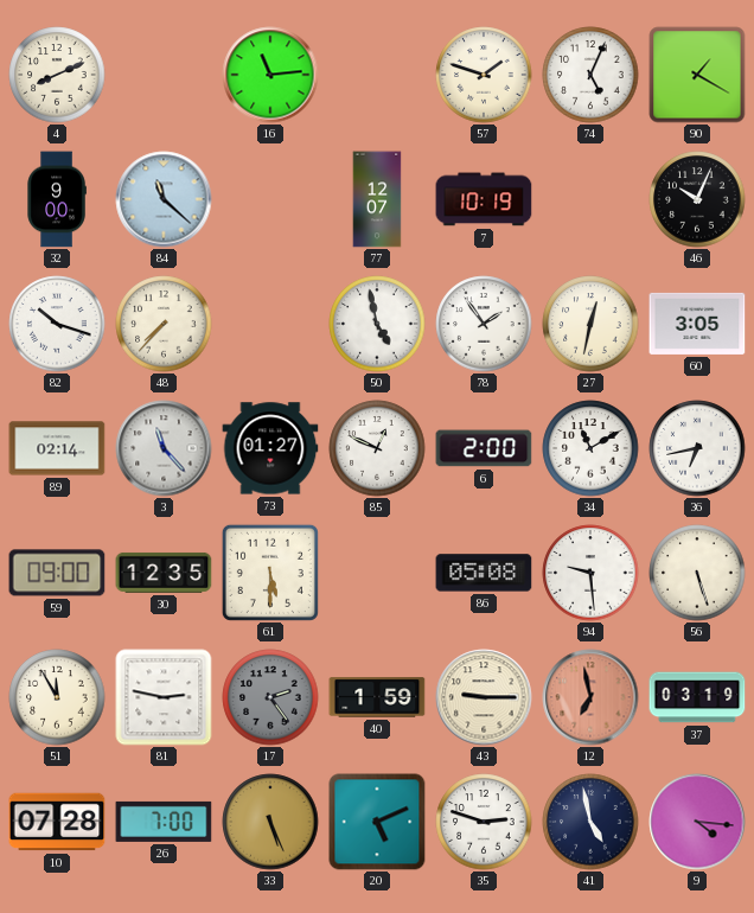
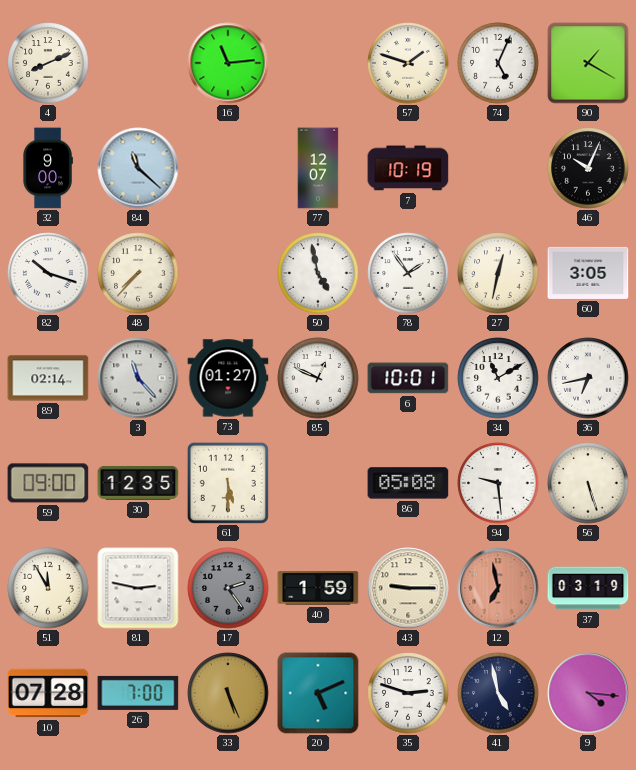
6: 2:00 -> 10:01
